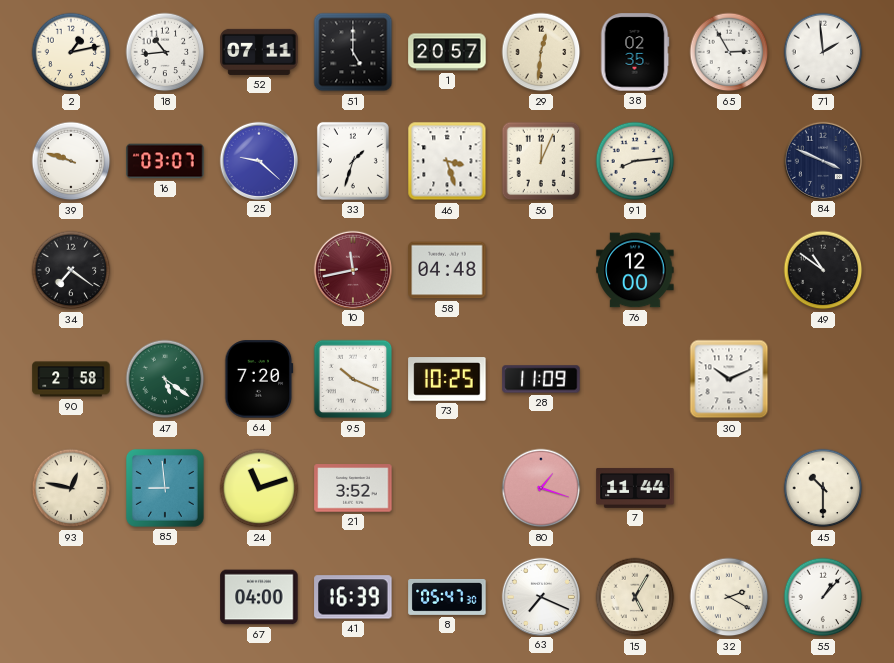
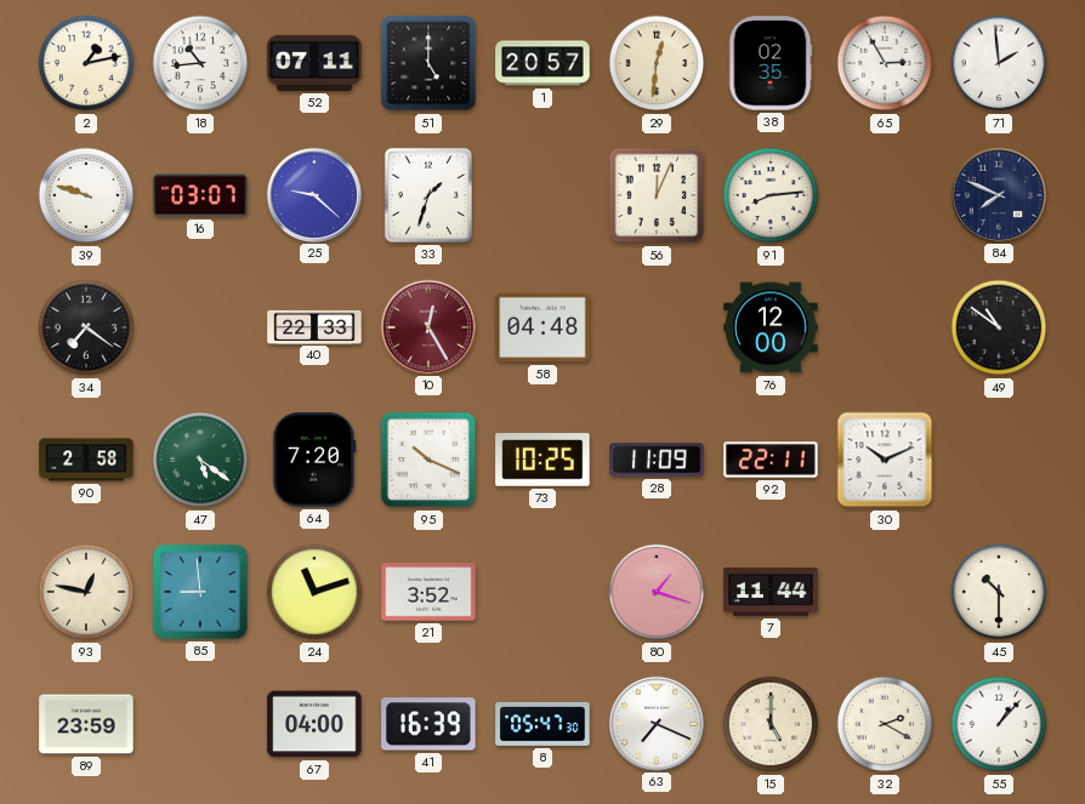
46: 3:27 -> none
84: 3:49 -> 7:49
40: none -> 22:33
10: 11:43 -> 12:25
92: none -> 22:11
89: none -> 23:59
15: 5:05 -> 5:00
